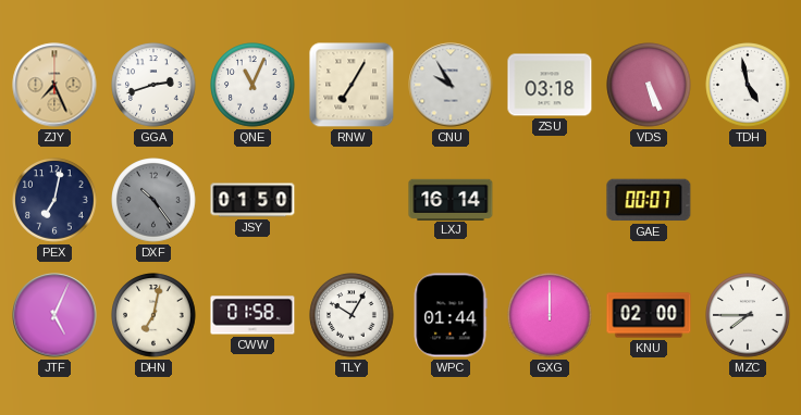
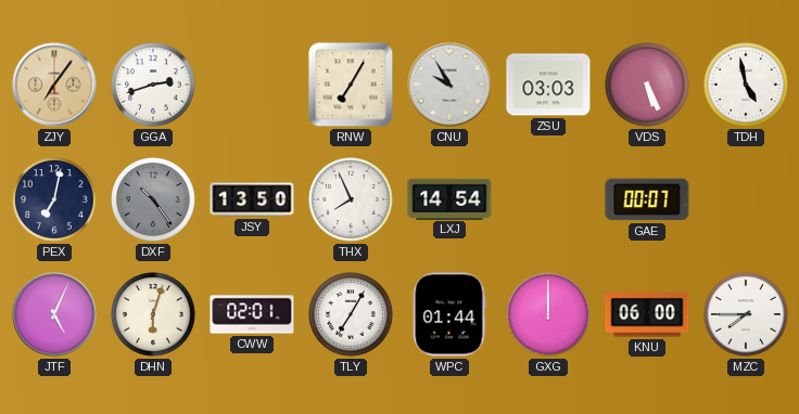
ZJY: 7:26 -> 7:06
QNE: 11:04 -> none
ZSU: 03:18 -> 03:03
JSY: 01:50 -> 13:50
THX: none -> 7:56
LXJ: 16:14 -> 14:54
DHN: 7:02 -> 6:03
CWW: 01:58 -> 02:01
TLY: 10:05 -> 7:05
KNU: 02:00 -> 06:00
